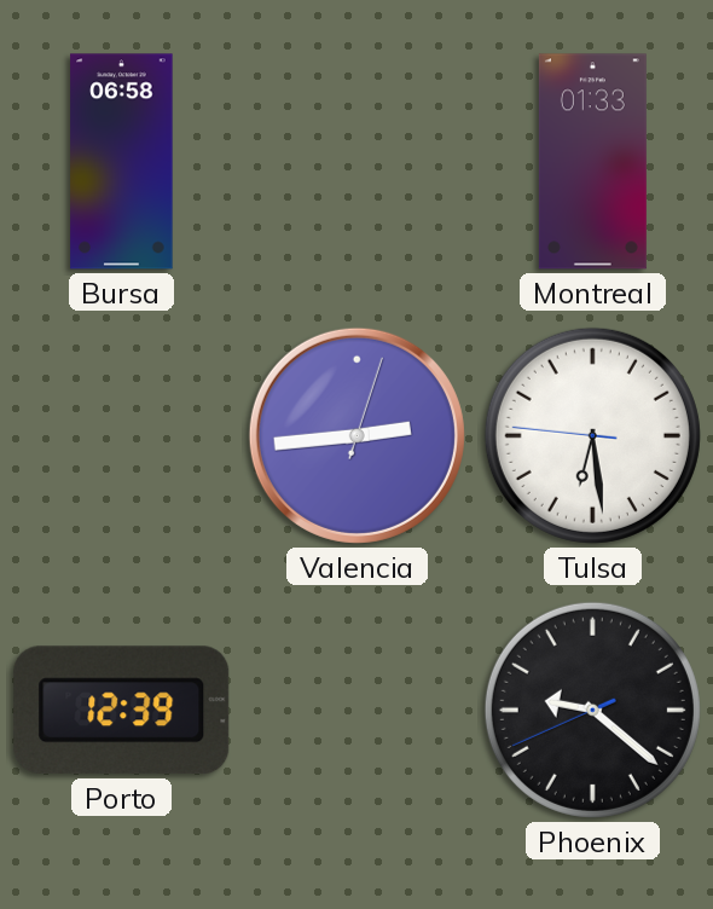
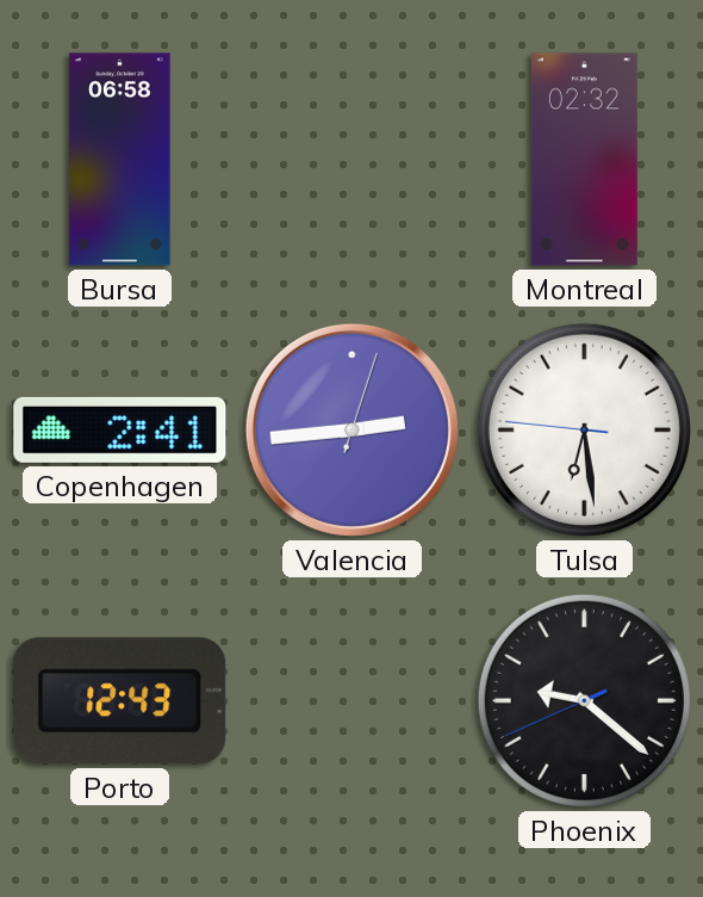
Montreal: 01:33 -> 02:32
Copenhagen: none -> 2:41
Porto: 12:39 -> 12:43
